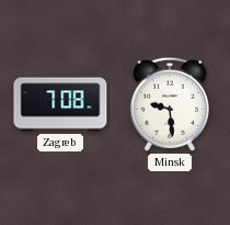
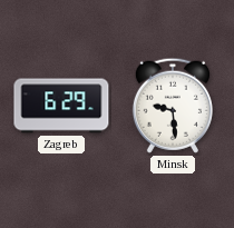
Zagreb: 7:08 -> 6:29
